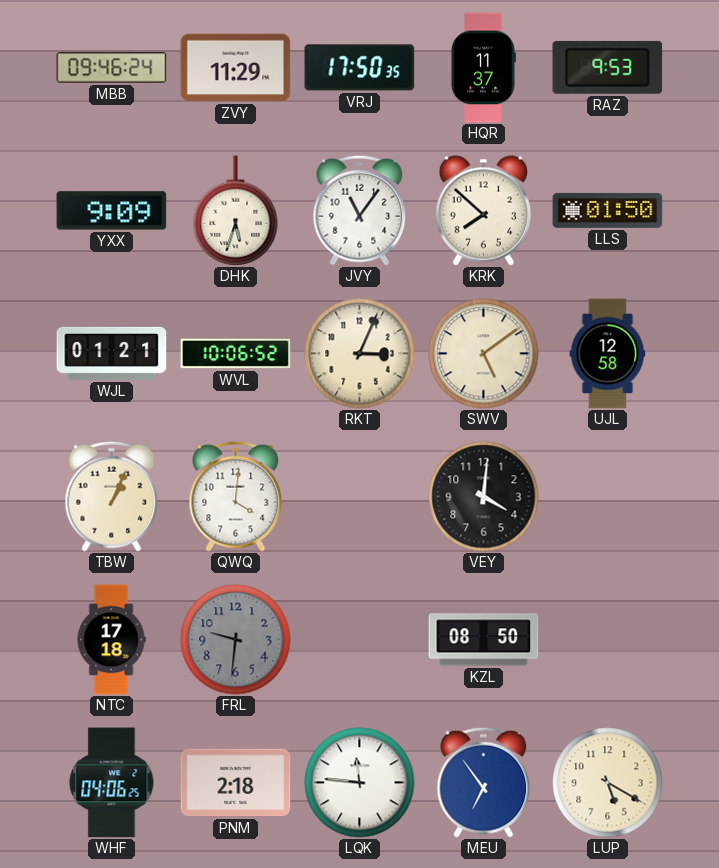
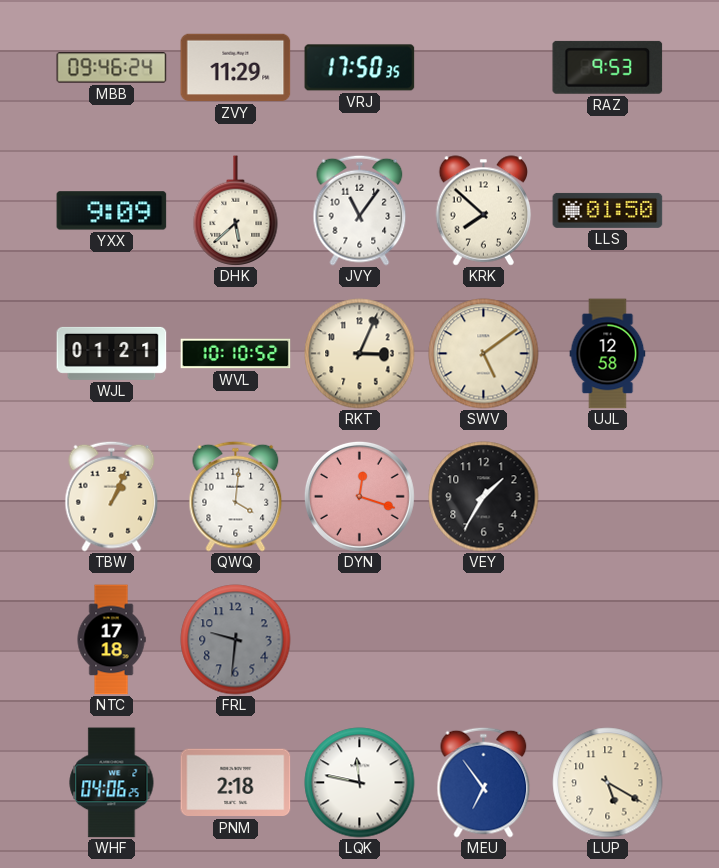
HQR: 11:37 -> none
DHK: 5:33 -> 5:38
WVL: 10:06 -> 10:10
DYN: none -> 12:18
VEY: 4:01 -> 1:35
KZL: 08:50 -> none
LQK: 11:46 -> 11:47
